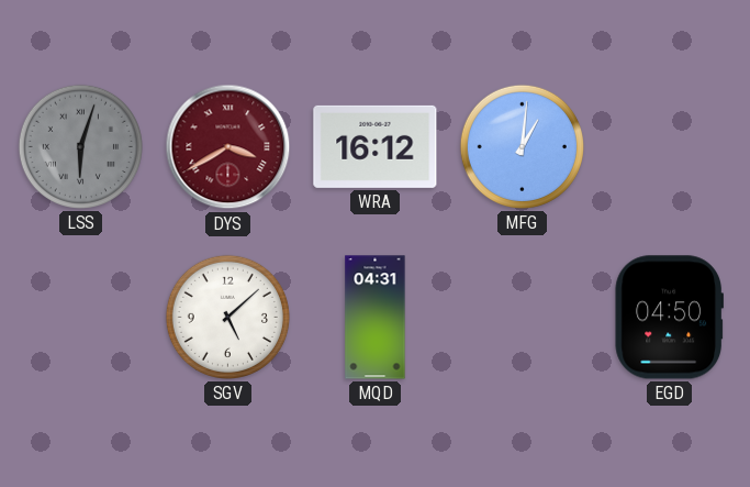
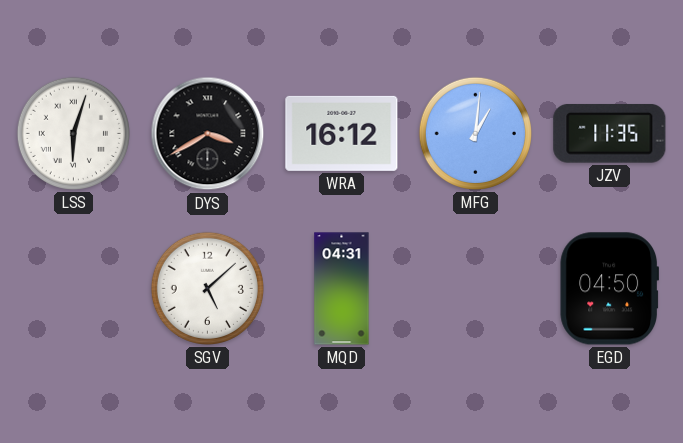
LSS dial: grey -> white
DYS dial: burgundy -> black
JZV: none -> 11:35
